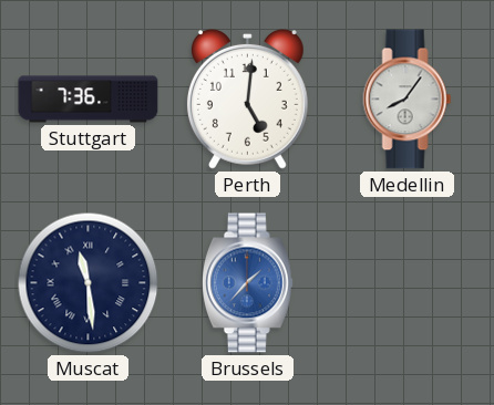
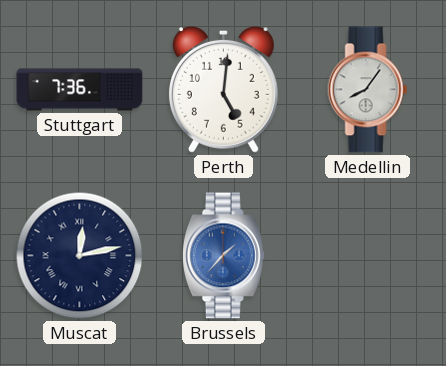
Muscat: 11:29 -> 12:13
